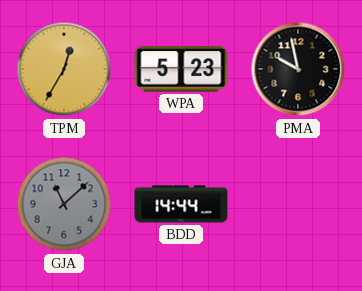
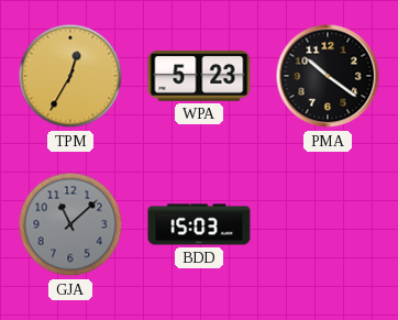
PMA: 9:58 -> 10:21
BDD: 14:44 -> 15:03
